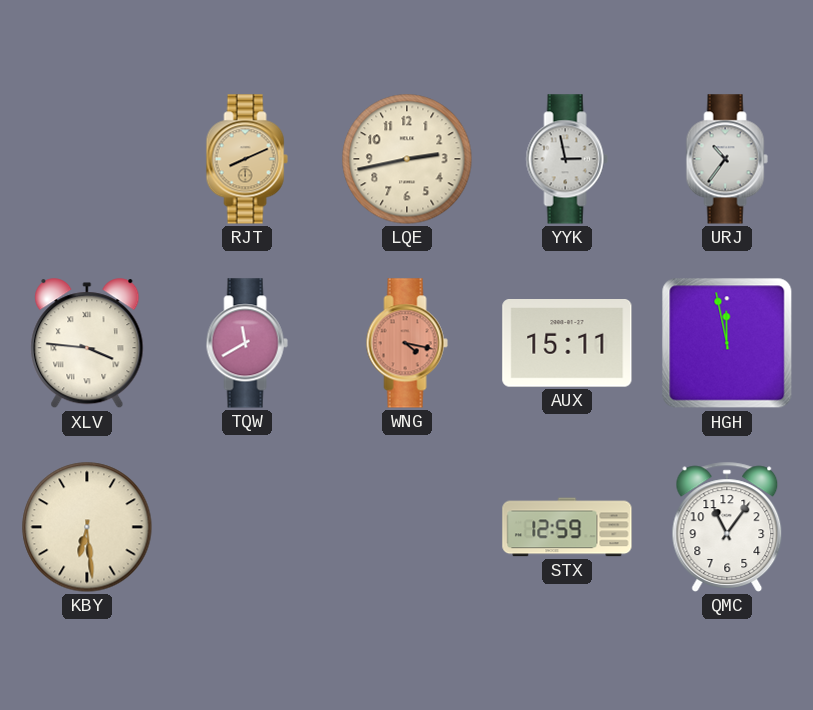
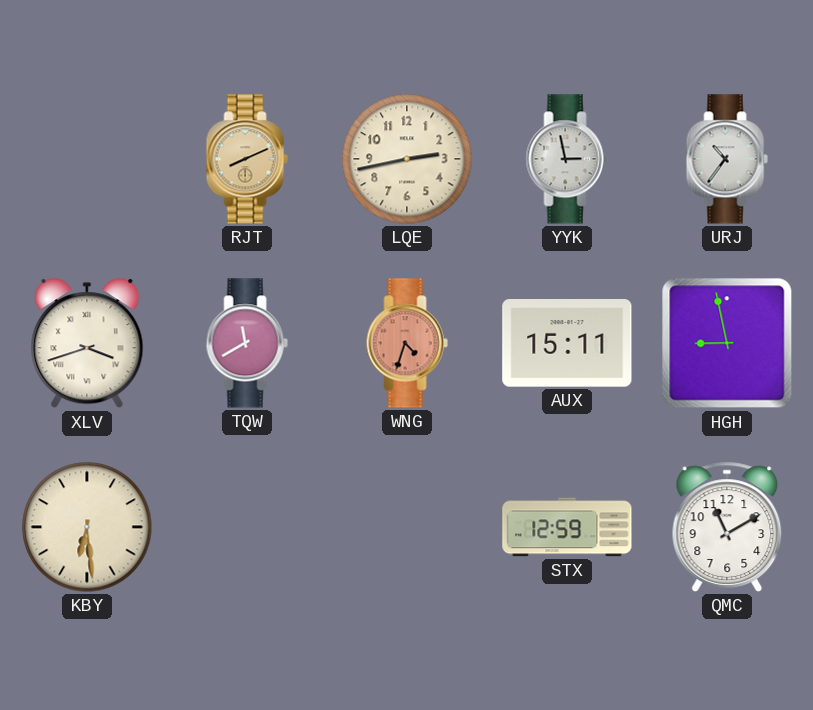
XLV: 3:46 -> 3:42
WNG: 4:17 -> 4:33
HGH: 11:58 -> 8:58
QMC: 11:06 -> 11:10
